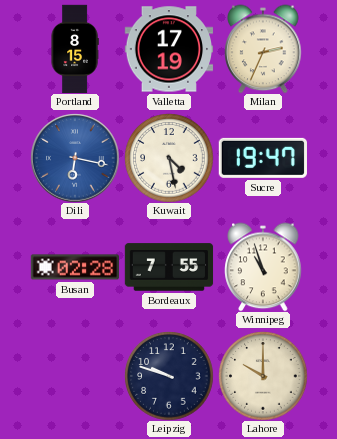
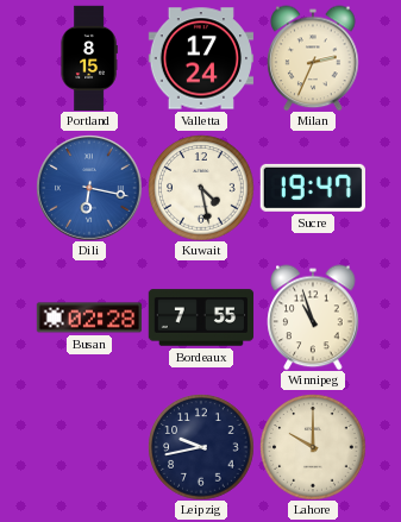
Valletta: 17:19 -> 17:24
Leipzig: 9:48 -> 9:43
